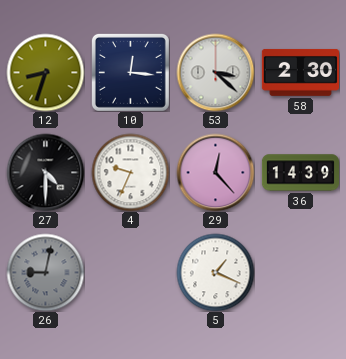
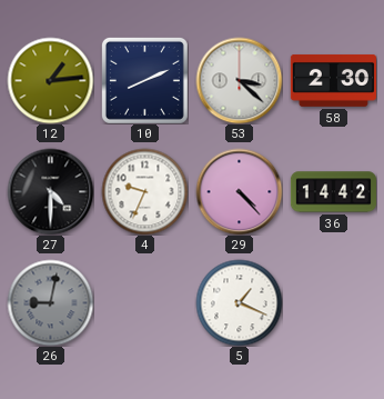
12: 8:33 -> 1:14
10: 12:16 -> 8:11
29: 12:23 -> 4:23
36: 14:39 -> 14:42
